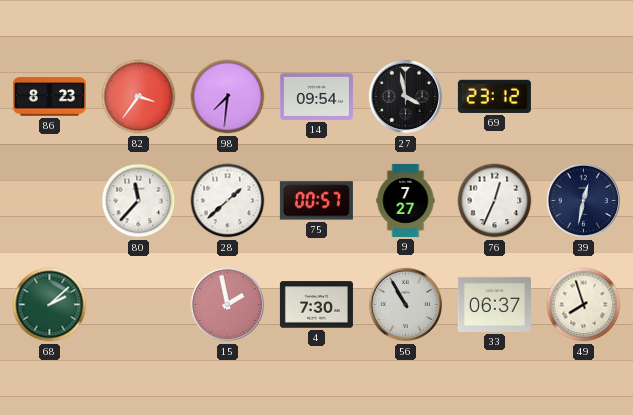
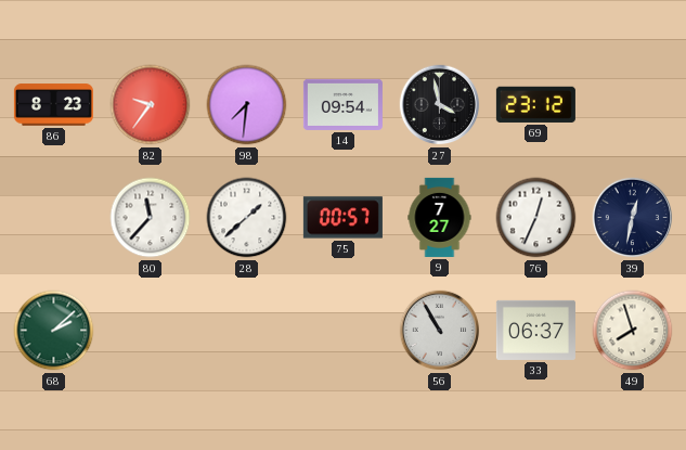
82: 3:36 -> 9:36
15: 1:58 -> none
4: 7:30 -> none
